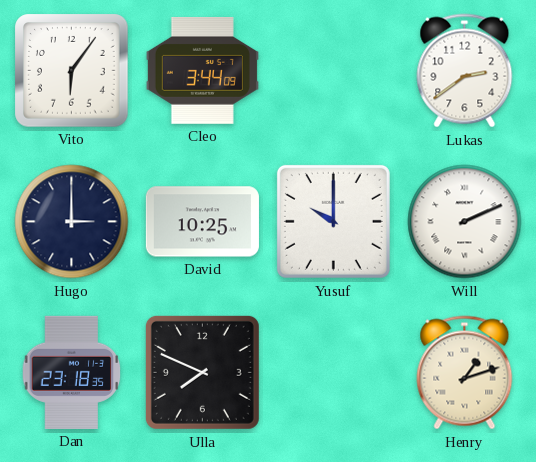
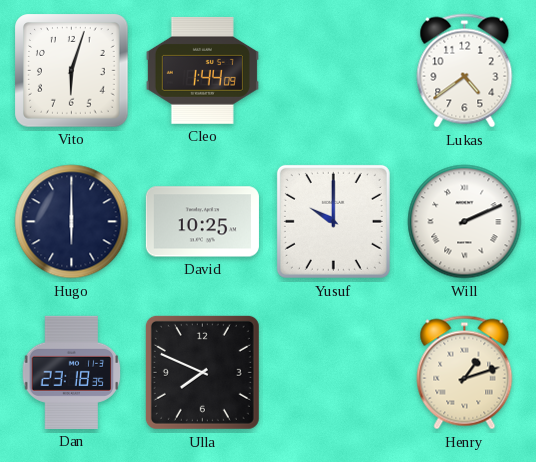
Vito: 6:06 -> 6:03
Cleo: 3:44 -> 1:44
Lukas: 2:39 -> 4:39
Hugo: 3:00 -> 6:00
